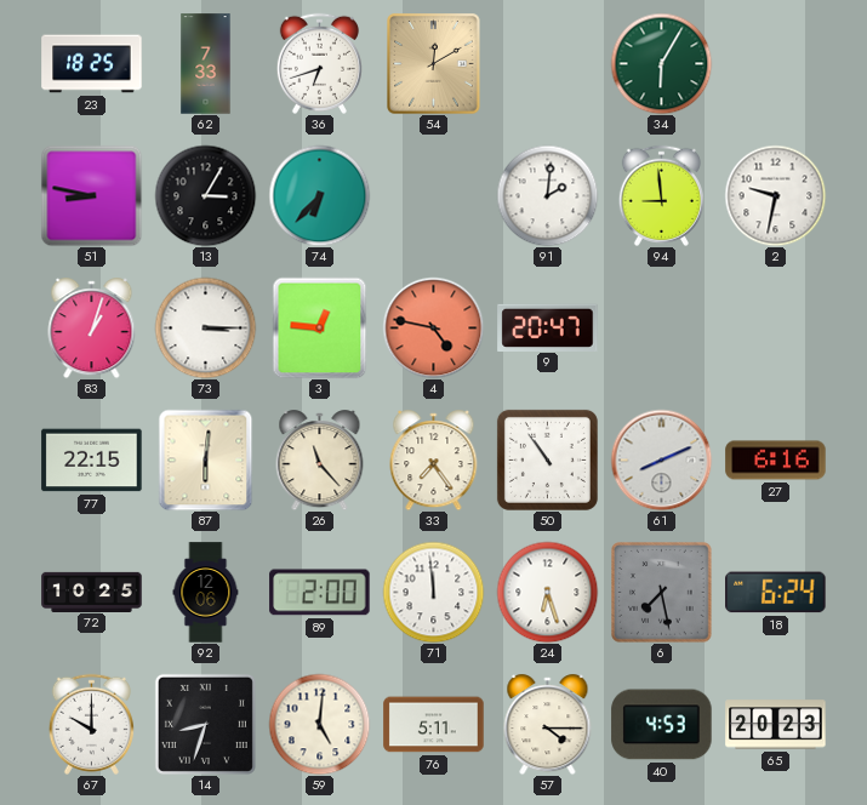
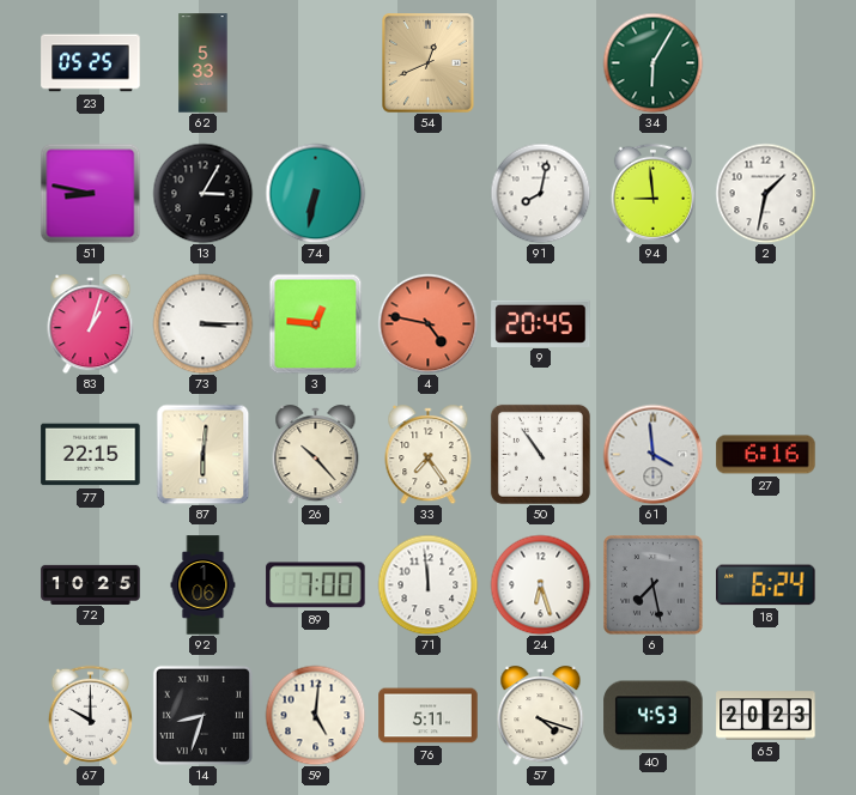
23: 18:25 -> 05:25
62: 7:33 -> 5:33
36: 6:42 -> none
54: 12:10 -> 12:41
74: 6:37 -> 6:32
91: 2:01 -> 8:02
2: 9:32 -> 1:32
9: 20:47 -> 20:45
26: 11:23 -> 10:23
61: 8:11 -> 3:59
92: 12:06 -> 1:06
89: 2:00 -> 7:00
57: 4:15 -> 4:18
